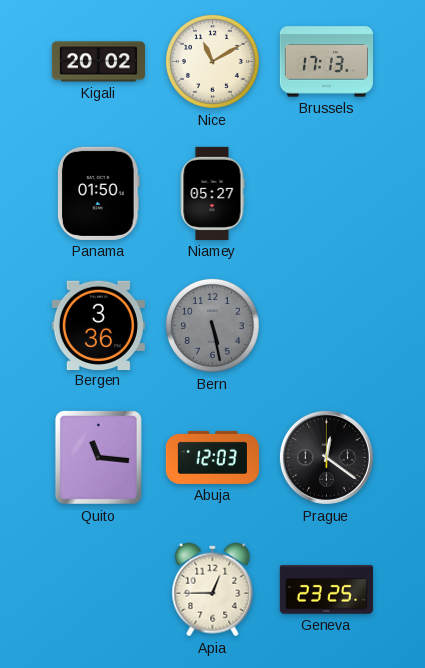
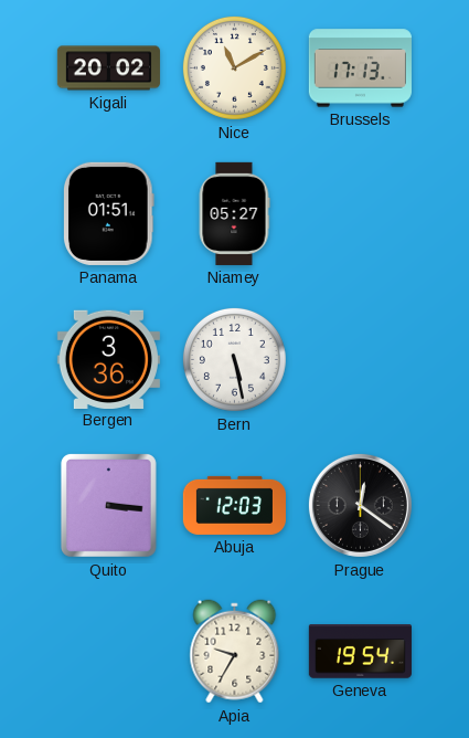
Panama: 01:50 -> 01:51
Bern dial: grey -> white
Quito: 11:16 -> 3:16
Apia: 12:45 -> 9:35
Geneva: 23:25 -> 19:54
